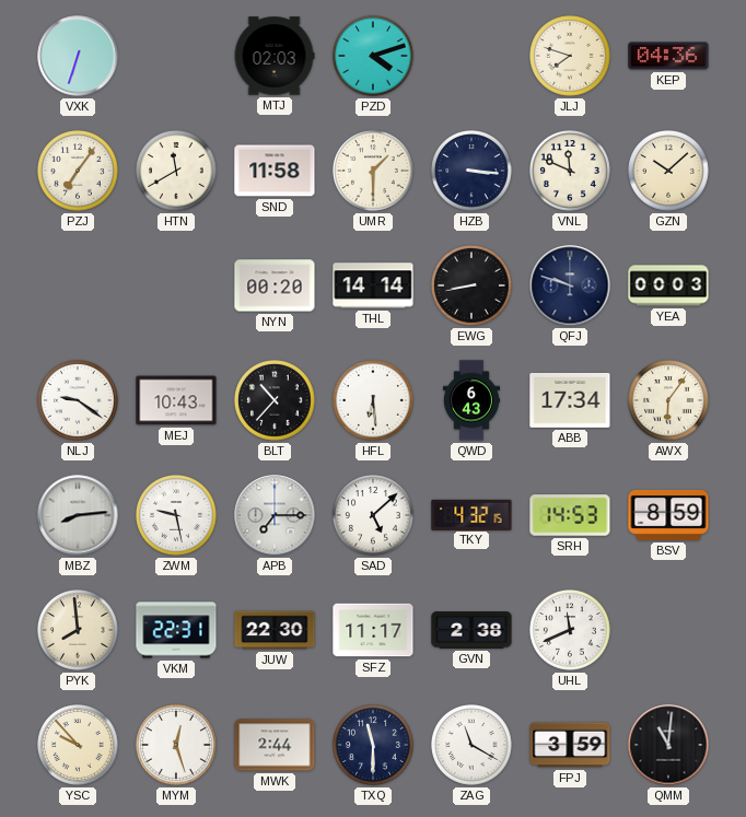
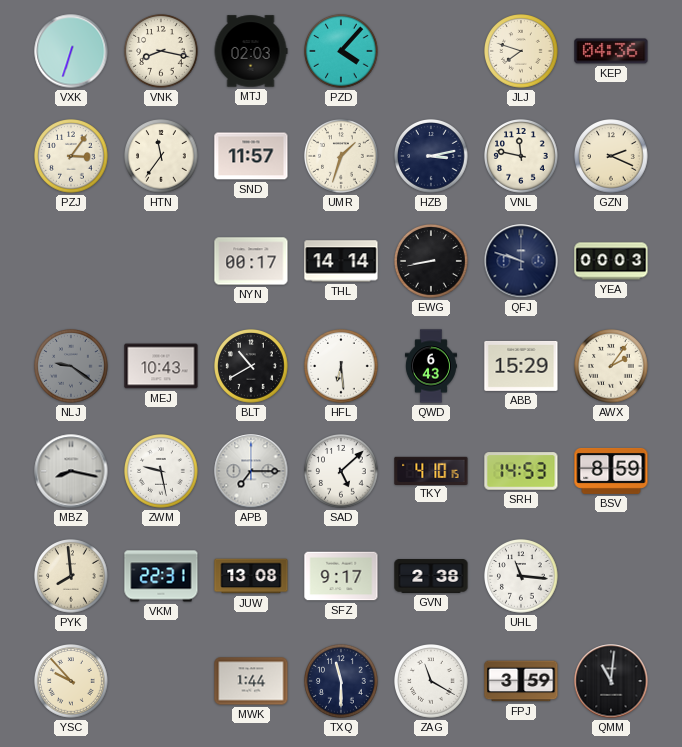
VNK: none -> 8:17
PZD: 4:12 -> 4:07
PZJ: 7:06 -> 3:06
HTN: 11:40 -> 11:36
SND: 11:58 -> 11:57
UMR: 1:30 -> 1:33
HZB: 3:16 -> 3:13
VNL: 11:49 -> 11:47
GZN: 10:08 -> 2:19
NYN: 00:20 -> 00:17
NLJ dial: white -> grey
BLT: 10:37 -> 10:40
ABB: 17:34 -> 15:29
AWX: 6:06 -> 2:06
MBZ: 8:14 -> 8:17
TKY: 4:32 -> 4:10
JUW: 22:30 -> 13:08
SFZ: 11:17 -> 9:17
UHL: 11:41 -> 11:16
MYM: 12:27 -> none
MWK: 2:44 -> 1:44
